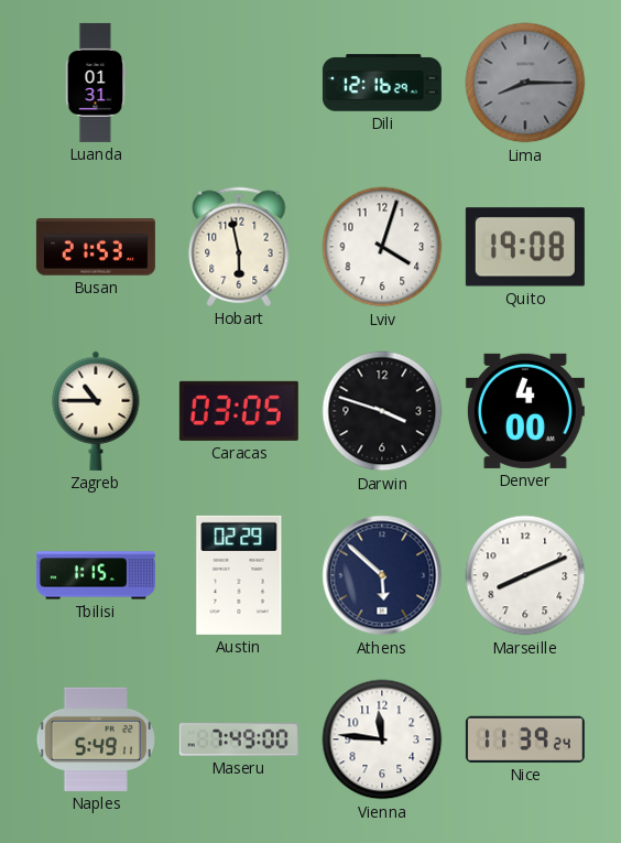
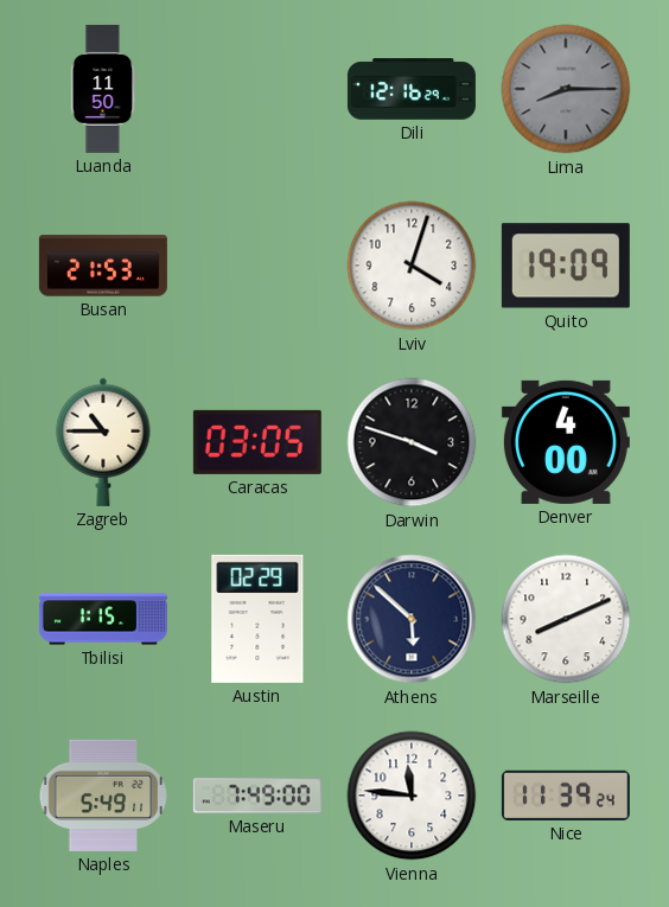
Luanda: 01:31 -> 11:50
Hobart: 5:58 -> none
Quito: 19:08 -> 19:09
